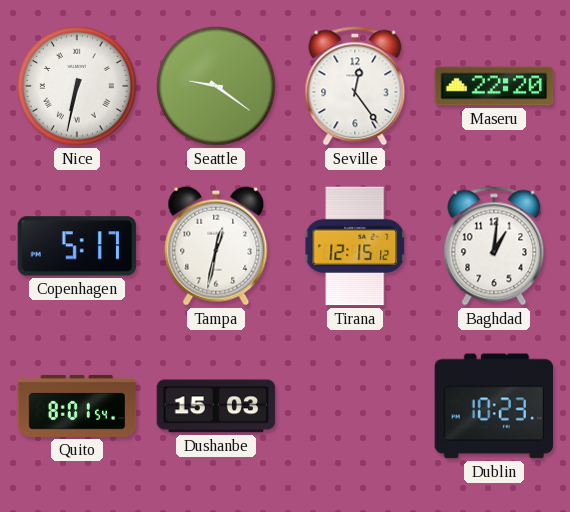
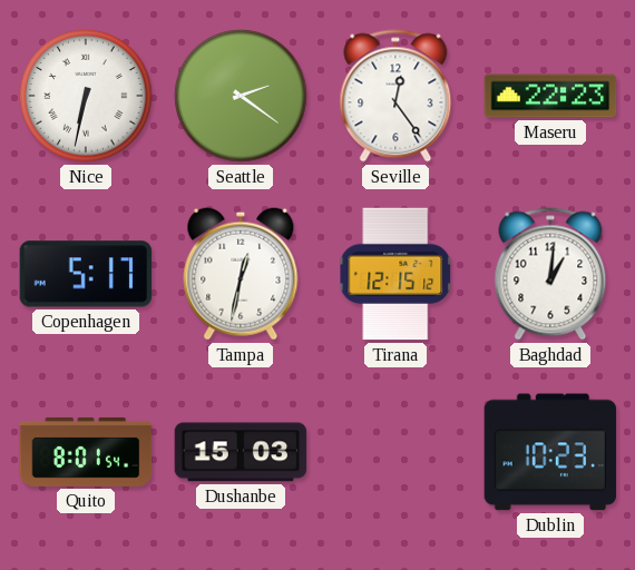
Seattle: 9:21 -> 2:21
Maseru: 22:20 -> 22:23
